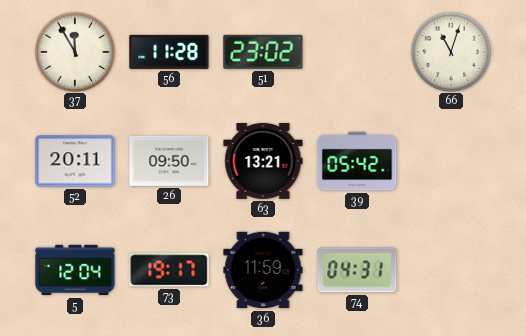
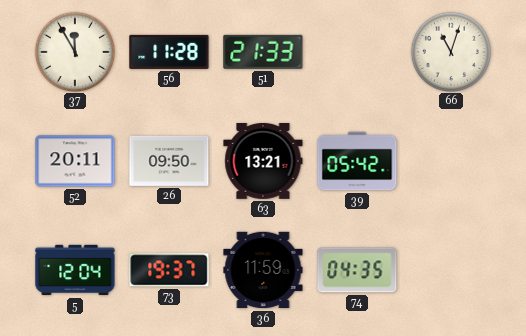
51: 23:02 -> 21:33
73: 19:17 -> 19:37
74: 04:31 -> 04:35
